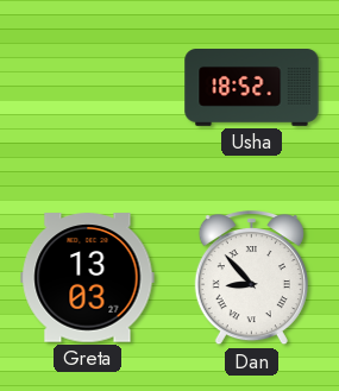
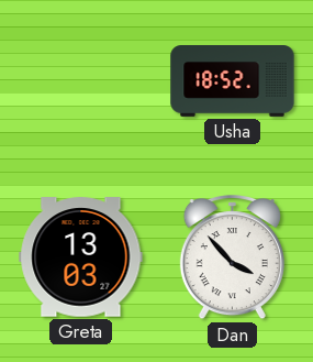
Dan: 8:53 -> 3:53
